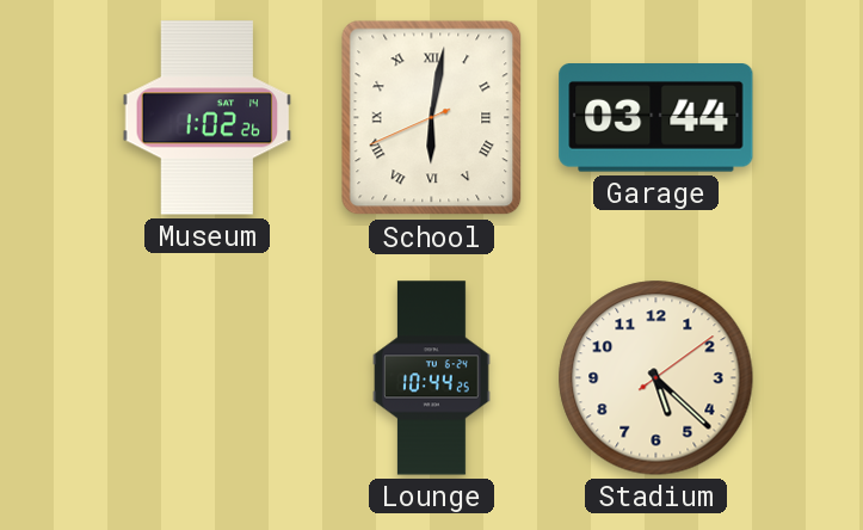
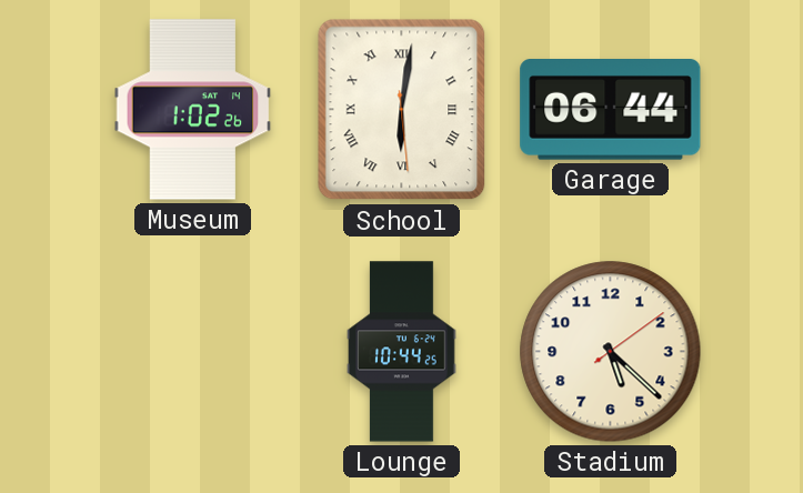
School: 6:01:41 -> 6:01:29
Garage: 03:44 -> 06:44
